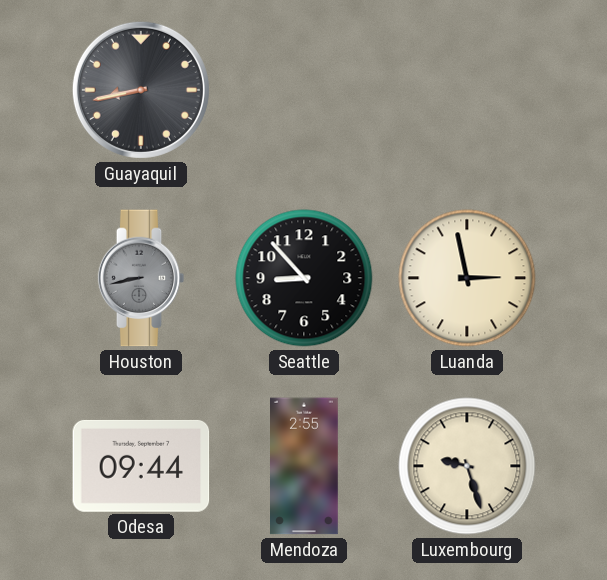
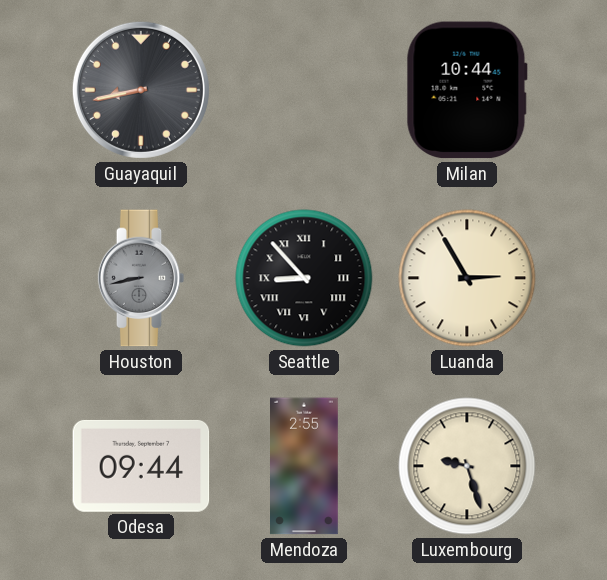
Milan: none -> 10:44
Seattle numerals: Arabic -> Roman
Luanda: 2:58 -> 2:55
